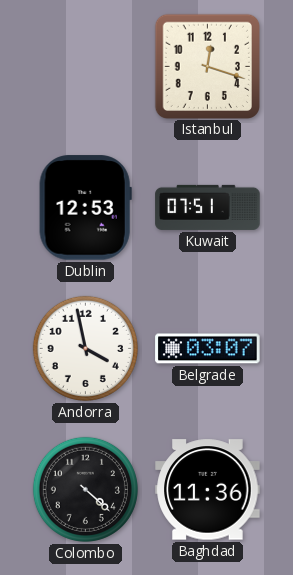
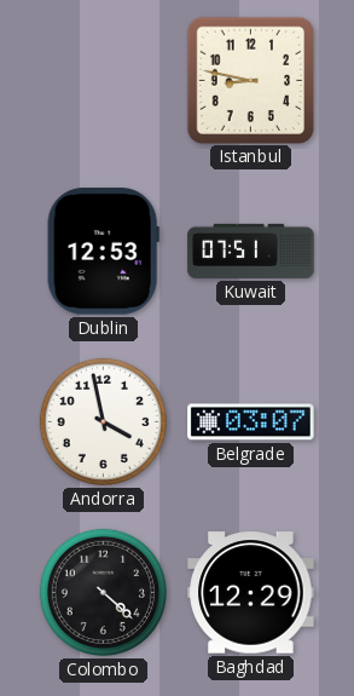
Istanbul: 12:18 -> 8:47
Baghdad: 11:36 -> 12:29
